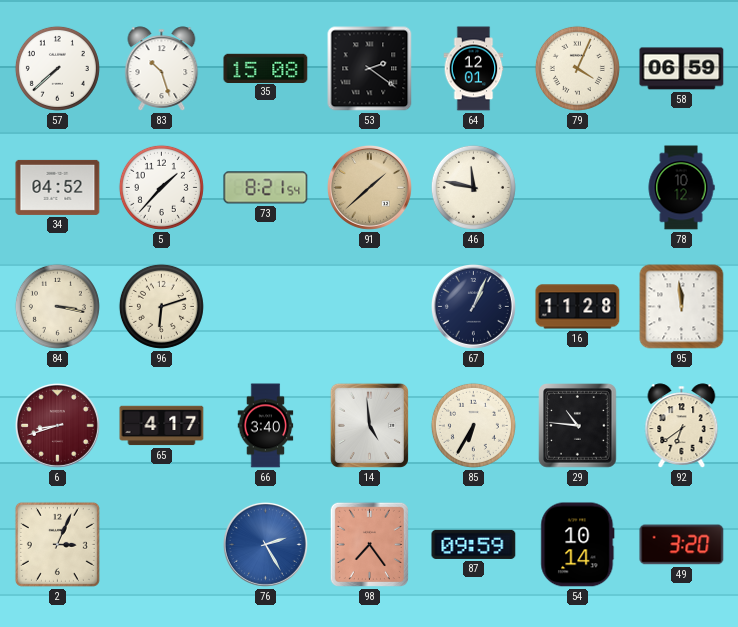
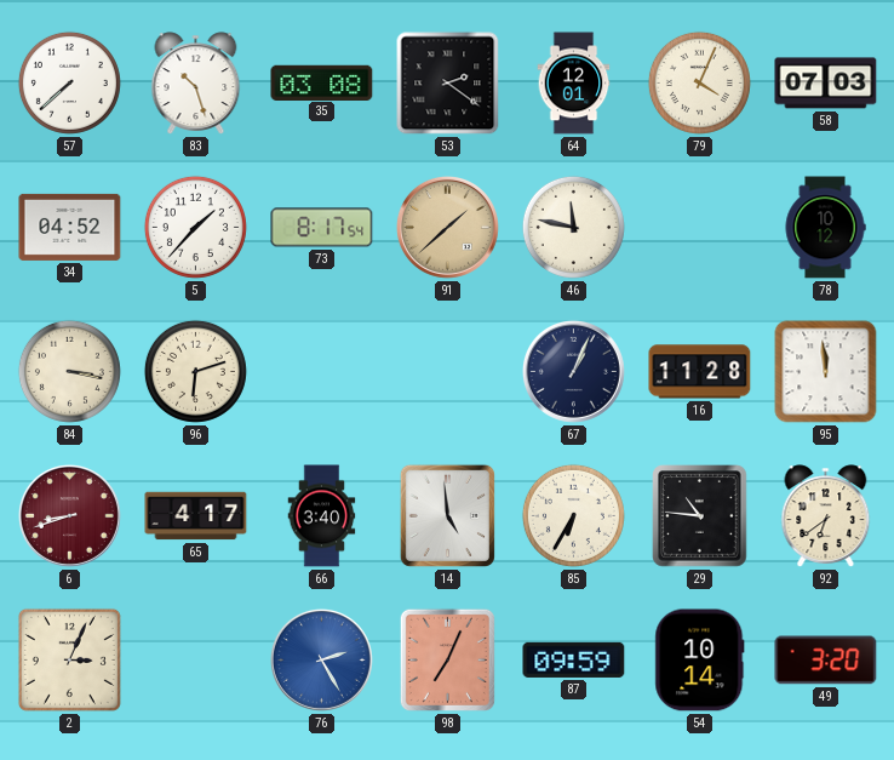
35: 15:08 -> 03:08
58: 06:59 -> 07:03
73: 8:21 -> 8:17
98: 7:24 -> 7:04
